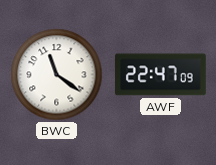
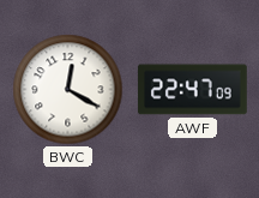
BWC: 11:21 -> 12:20
